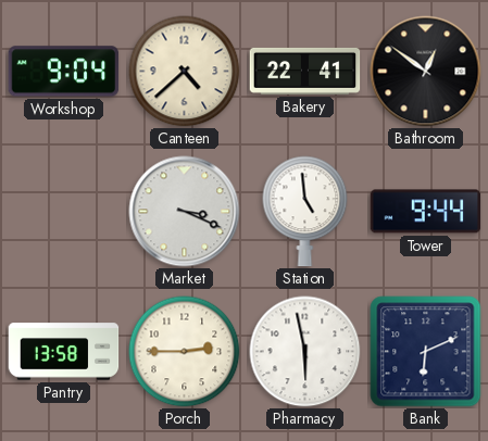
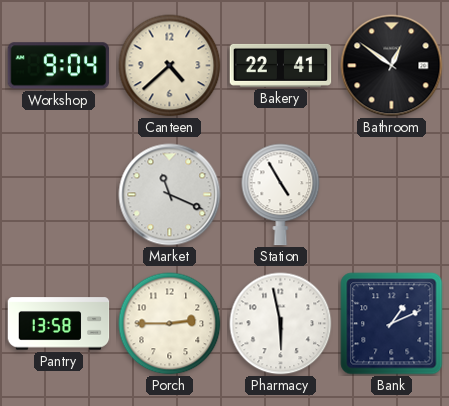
Market: 3:19 -> 11:19
Station: 4:59 -> 4:55
Tower: 9:44 -> none
Bank: 6:11 -> 1:11
